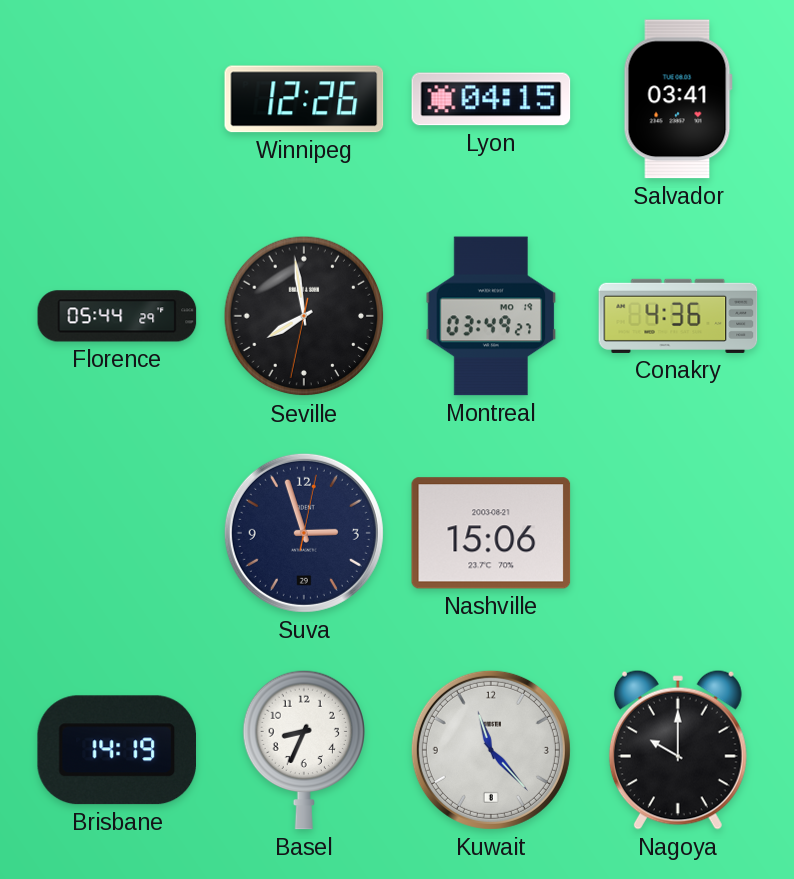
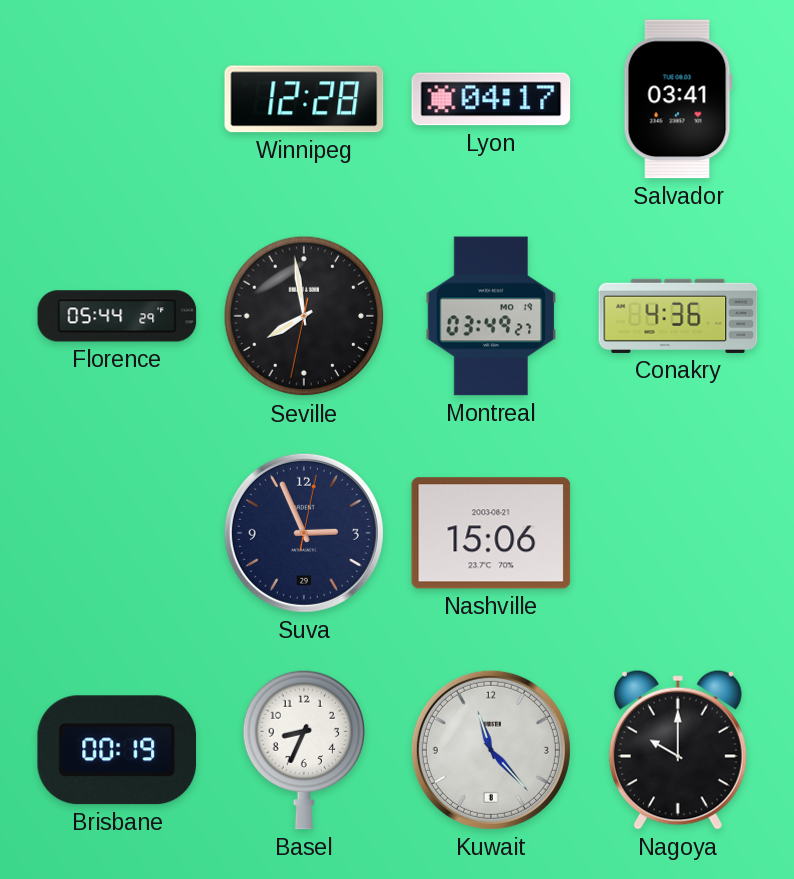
Winnipeg: 12:26 -> 12:28
Lyon: 04:15 -> 04:17
Suva: 2:57 -> 2:56
Brisbane: 14:19 -> 00:19
